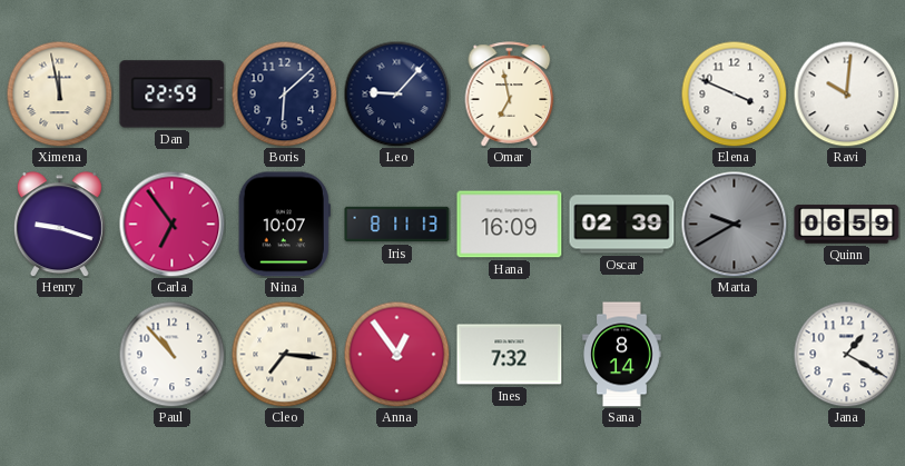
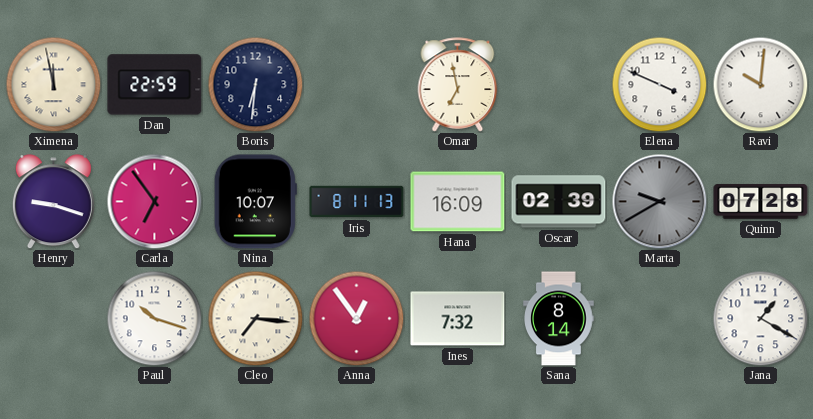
Boris: 6:08 -> 6:31
Leo: 9:07 -> none
Quinn: 06:59 -> 07:28
Paul: 10:53 -> 10:18
